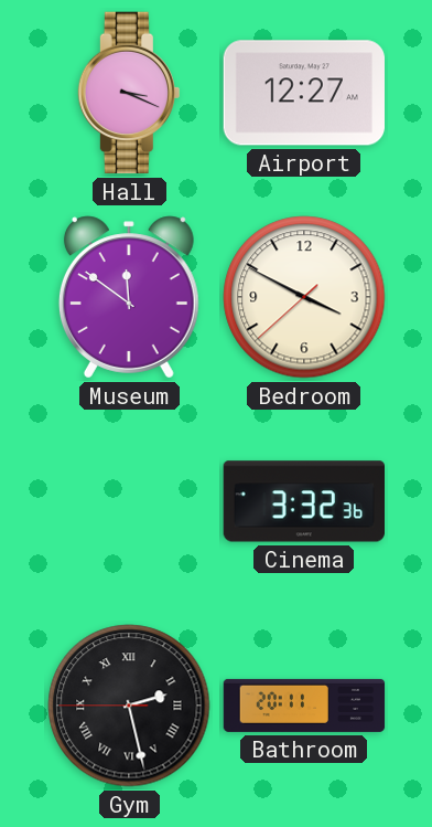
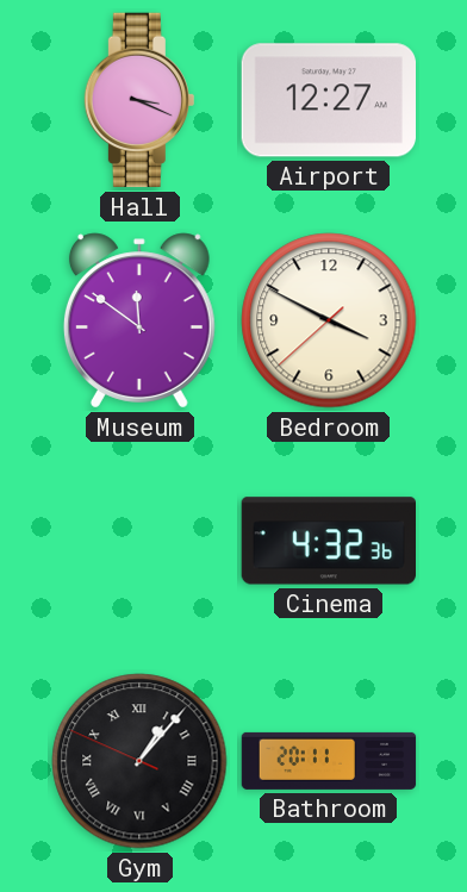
Cinema: 3:32 -> 4:32
Gym: 2:27 -> 1:06
